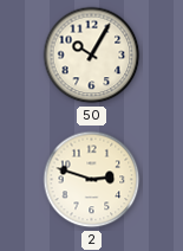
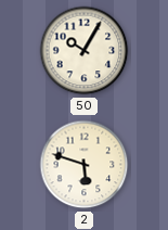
2: 2:48 -> 5:48
